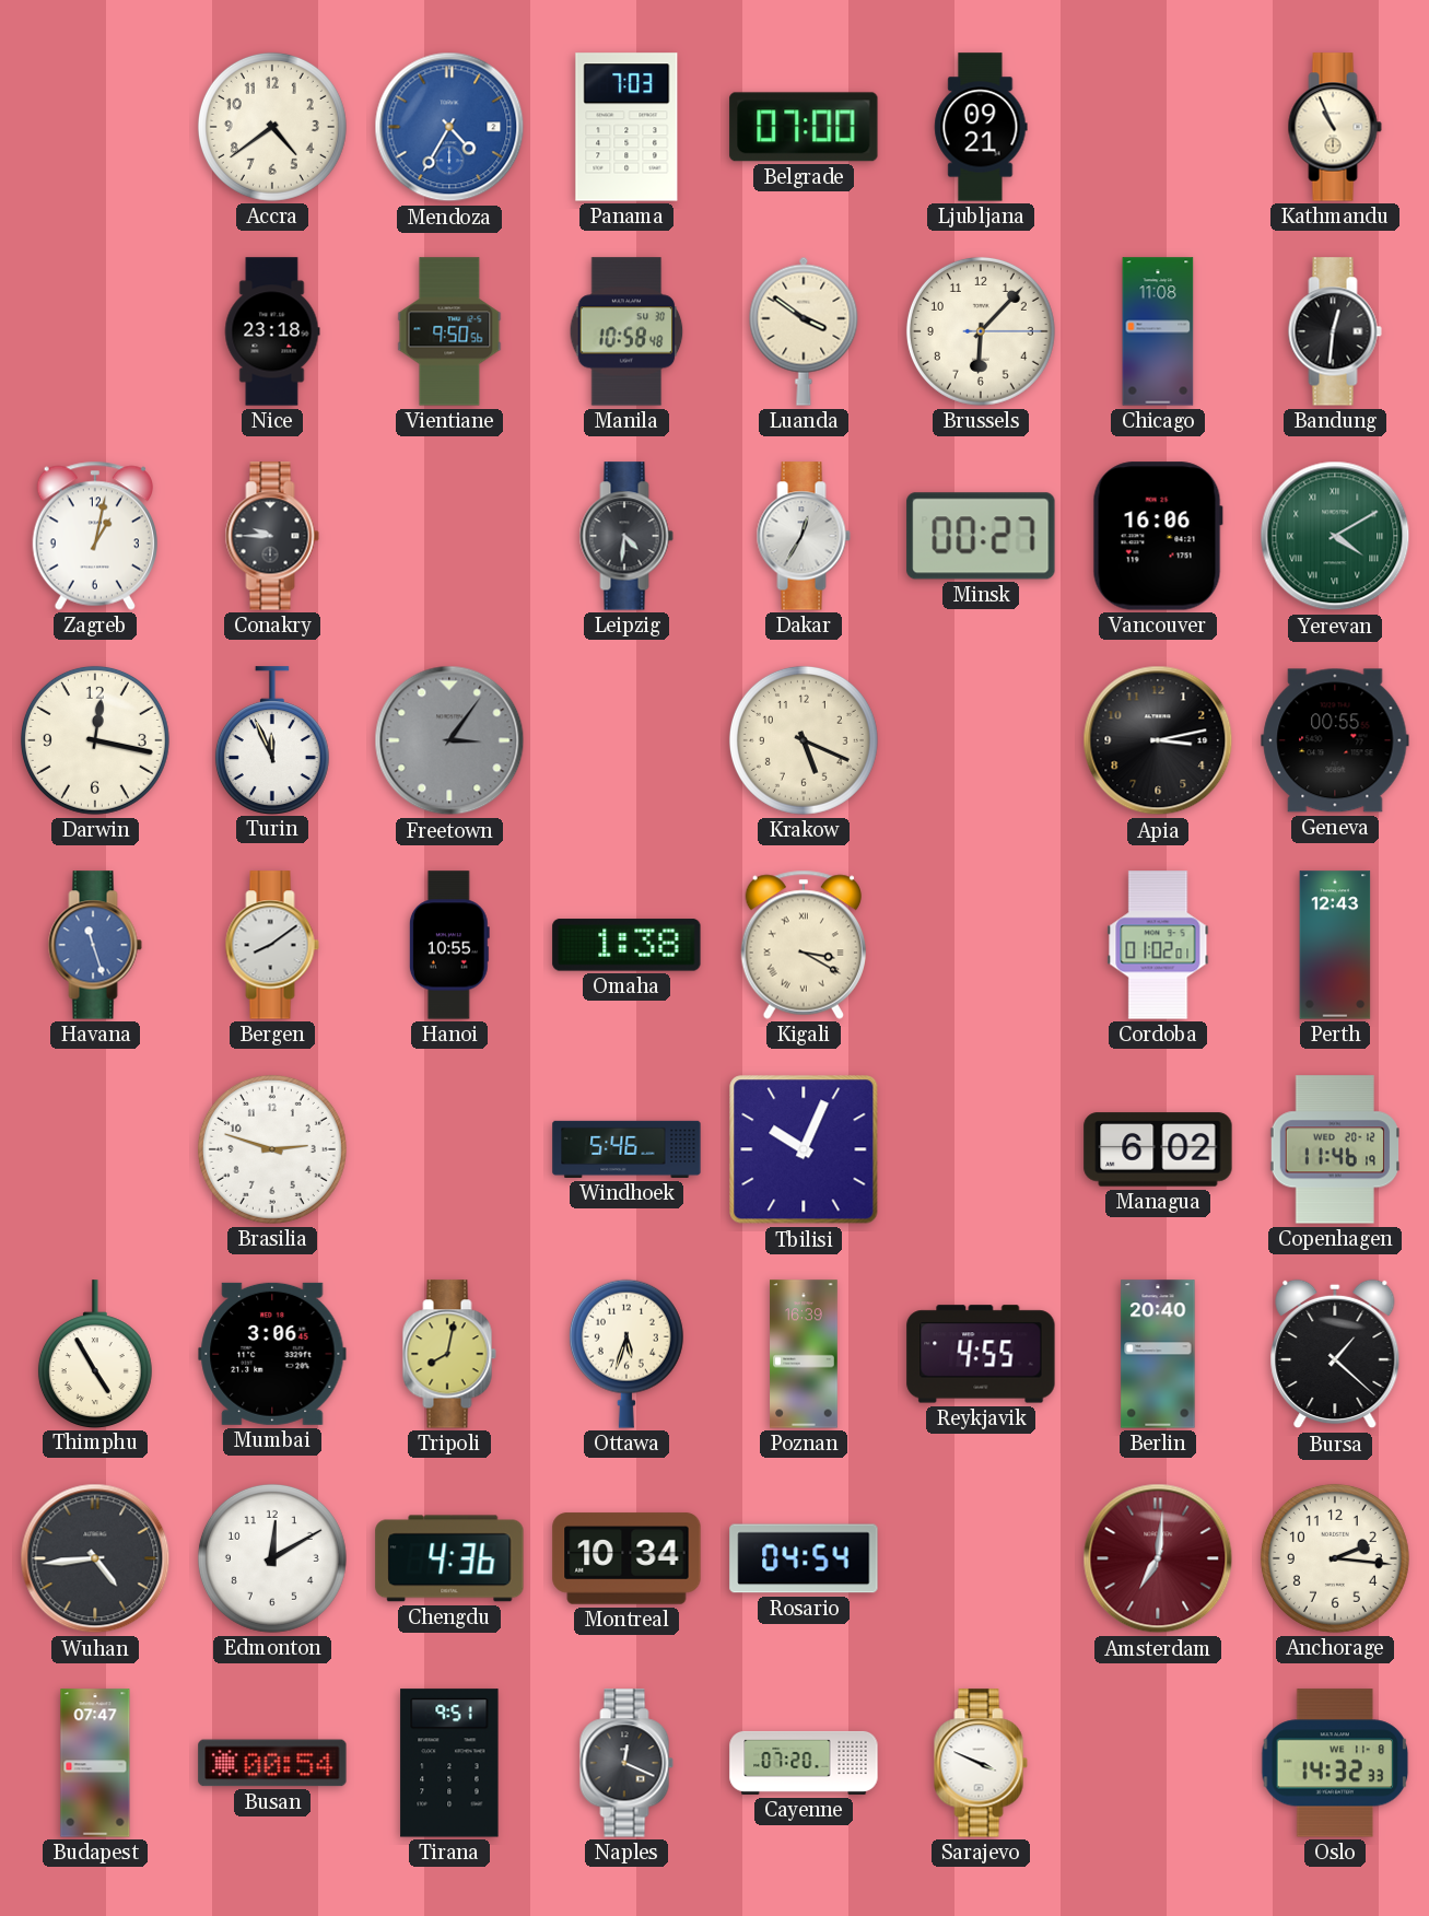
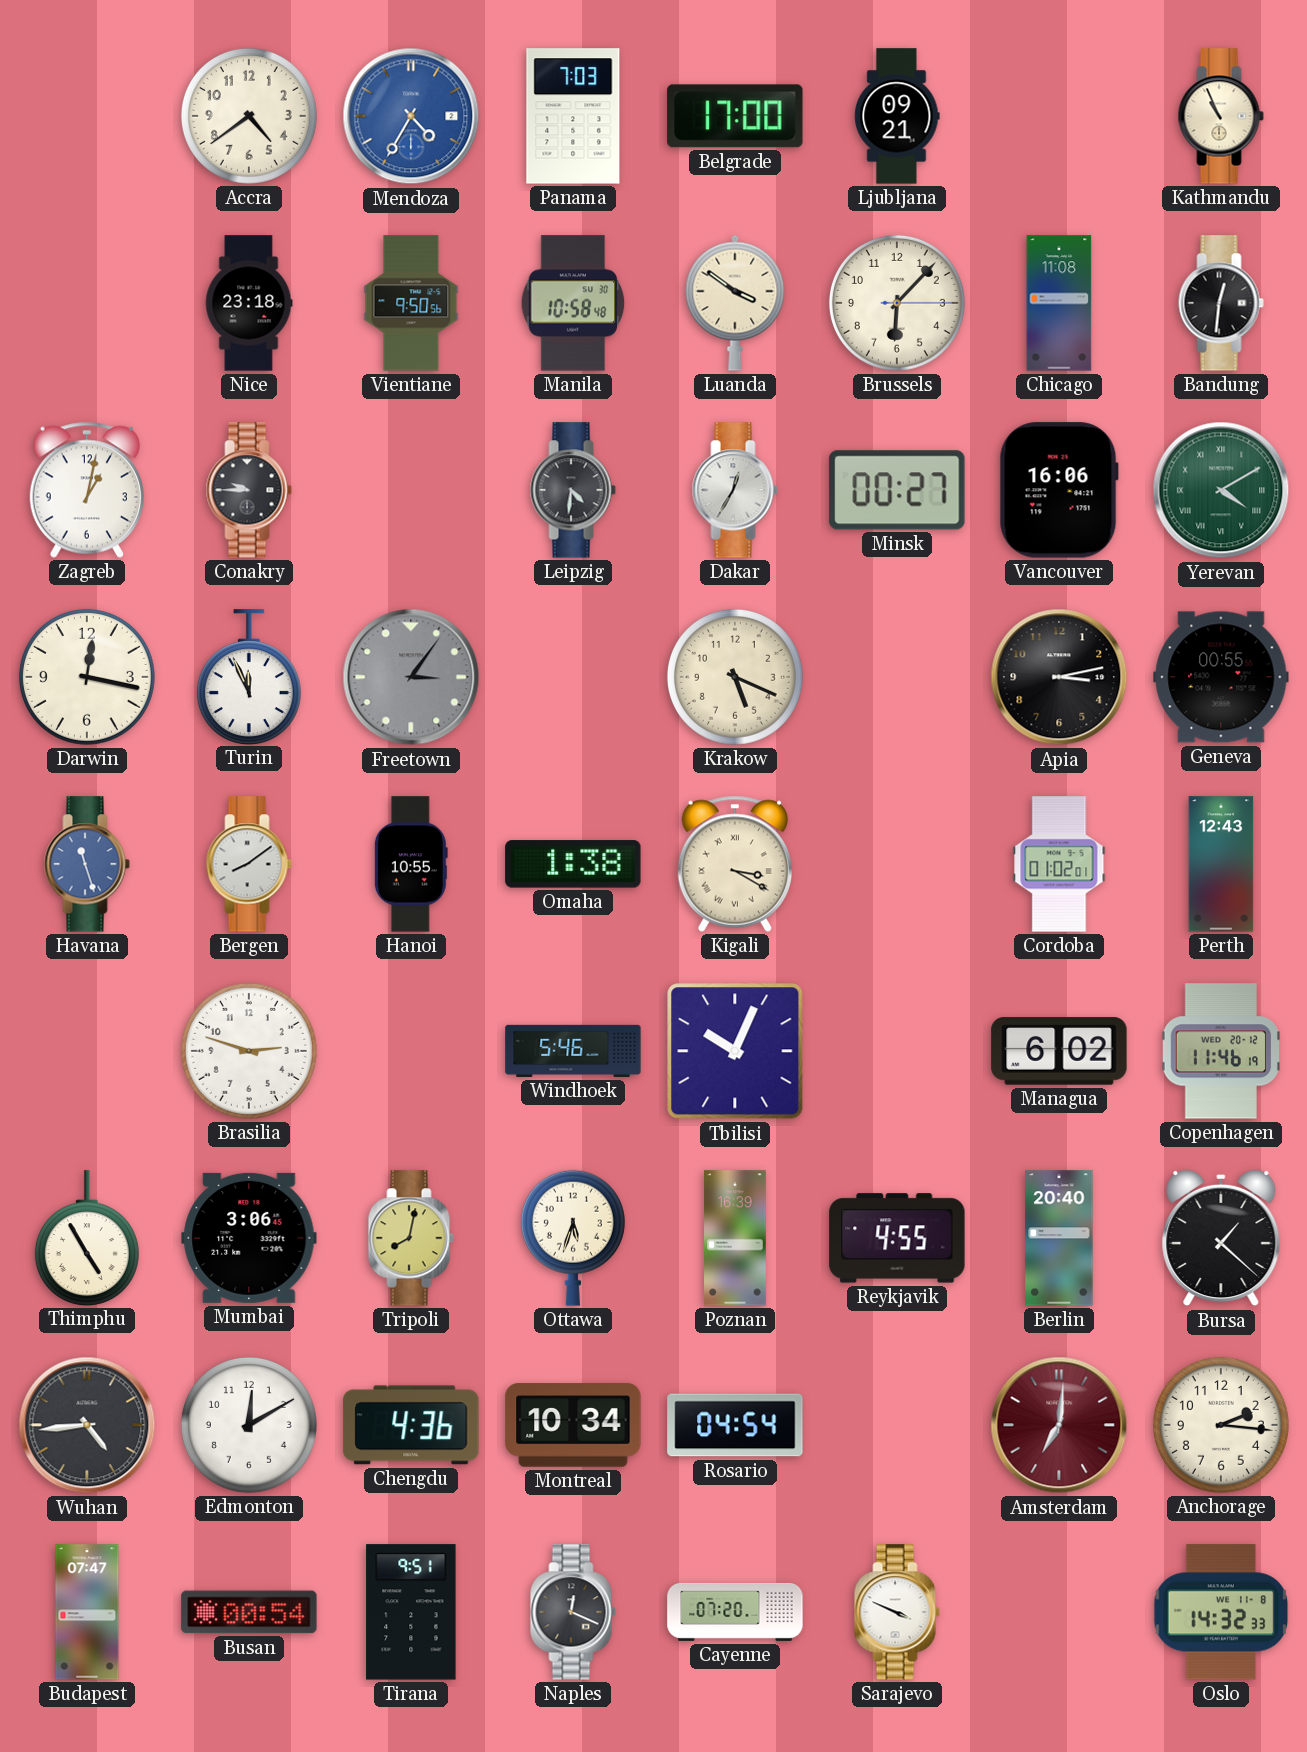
Belgrade: 07:00 -> 17:00
